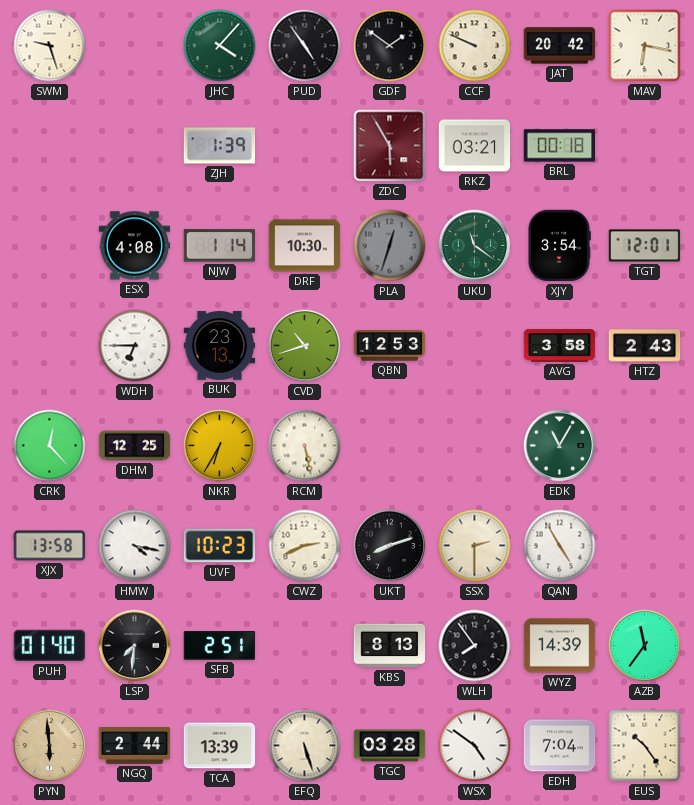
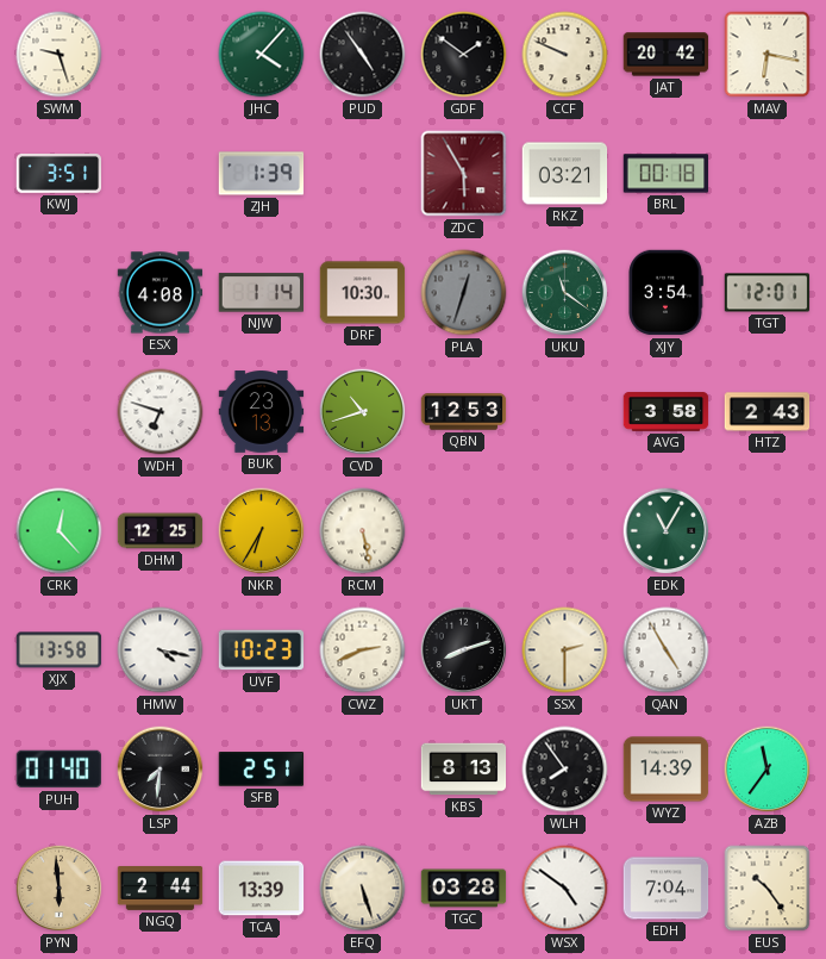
KWJ: none -> 3:51
WDH: 6:45 -> 6:48
